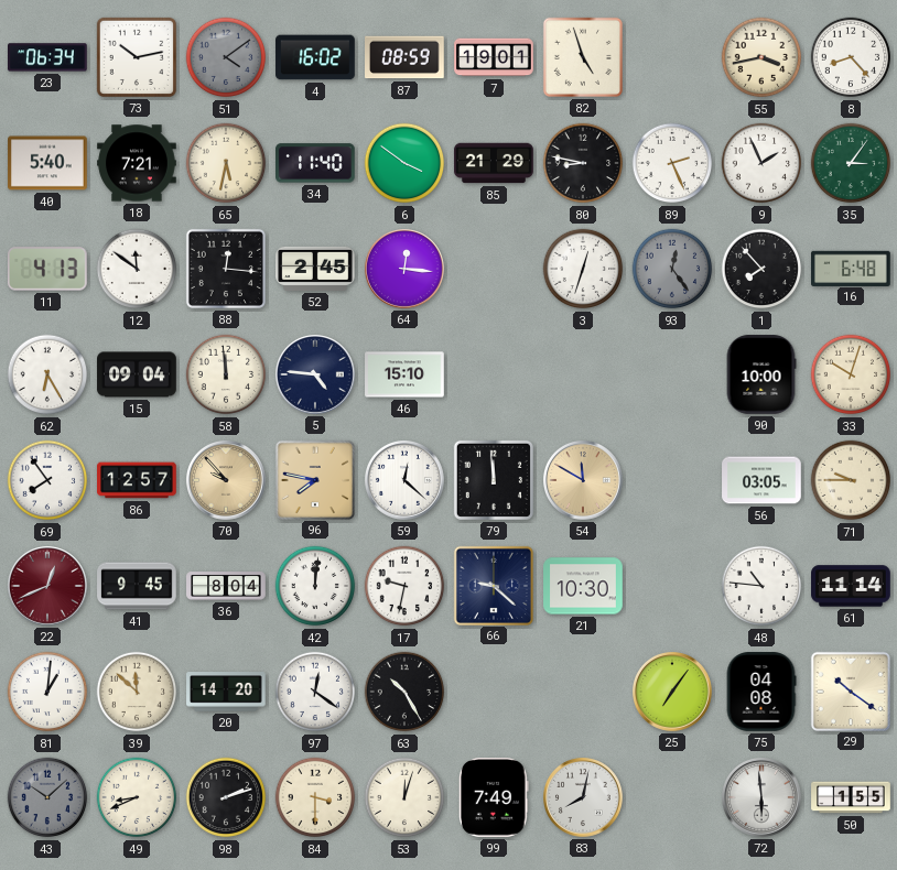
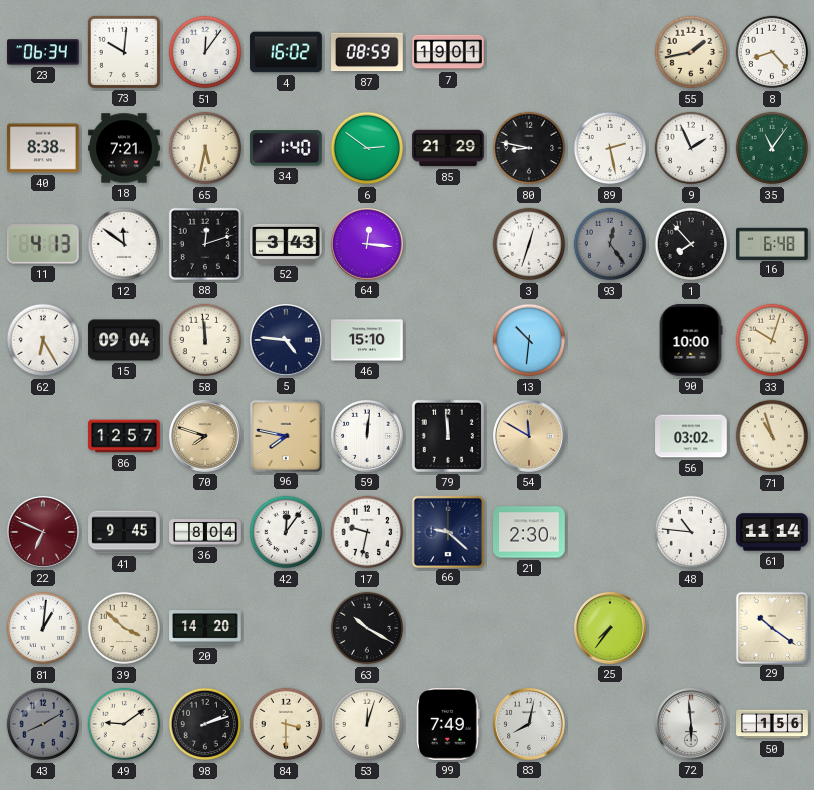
73: 10:13 -> 10:01
51: 4:09 -> 12:06
51 dial: grey -> white
82: 4:57 -> none
55: 3:43 -> 1:43
40: 5:40 -> 8:38
34: 11:40 -> 1:40
6: 3:51 -> 2:51
89: 2:26 -> 2:28
35: 3:06 -> 11:06
88: 12:16 -> 12:12
52: 2:45 -> 3:43
13: none -> 10:31
69: 7:54 -> none
70: 9:53 -> 7:48
59: 12:22 -> 12:01
56: 03:05 -> 03:02
71: 9:45 -> 10:57
22: 12:41 -> 6:49
42: 12:01 -> 12:06
21: 10:30 -> 2:30
39: 11:52 -> 3:52
97: 12:21 -> none
63: 10:25 -> 10:20
25: 7:06 -> 7:36
75: 04:08 -> none
43: 10:08 -> 8:10
49: 8:41 -> 9:09
50: 1:55 -> 1:56
